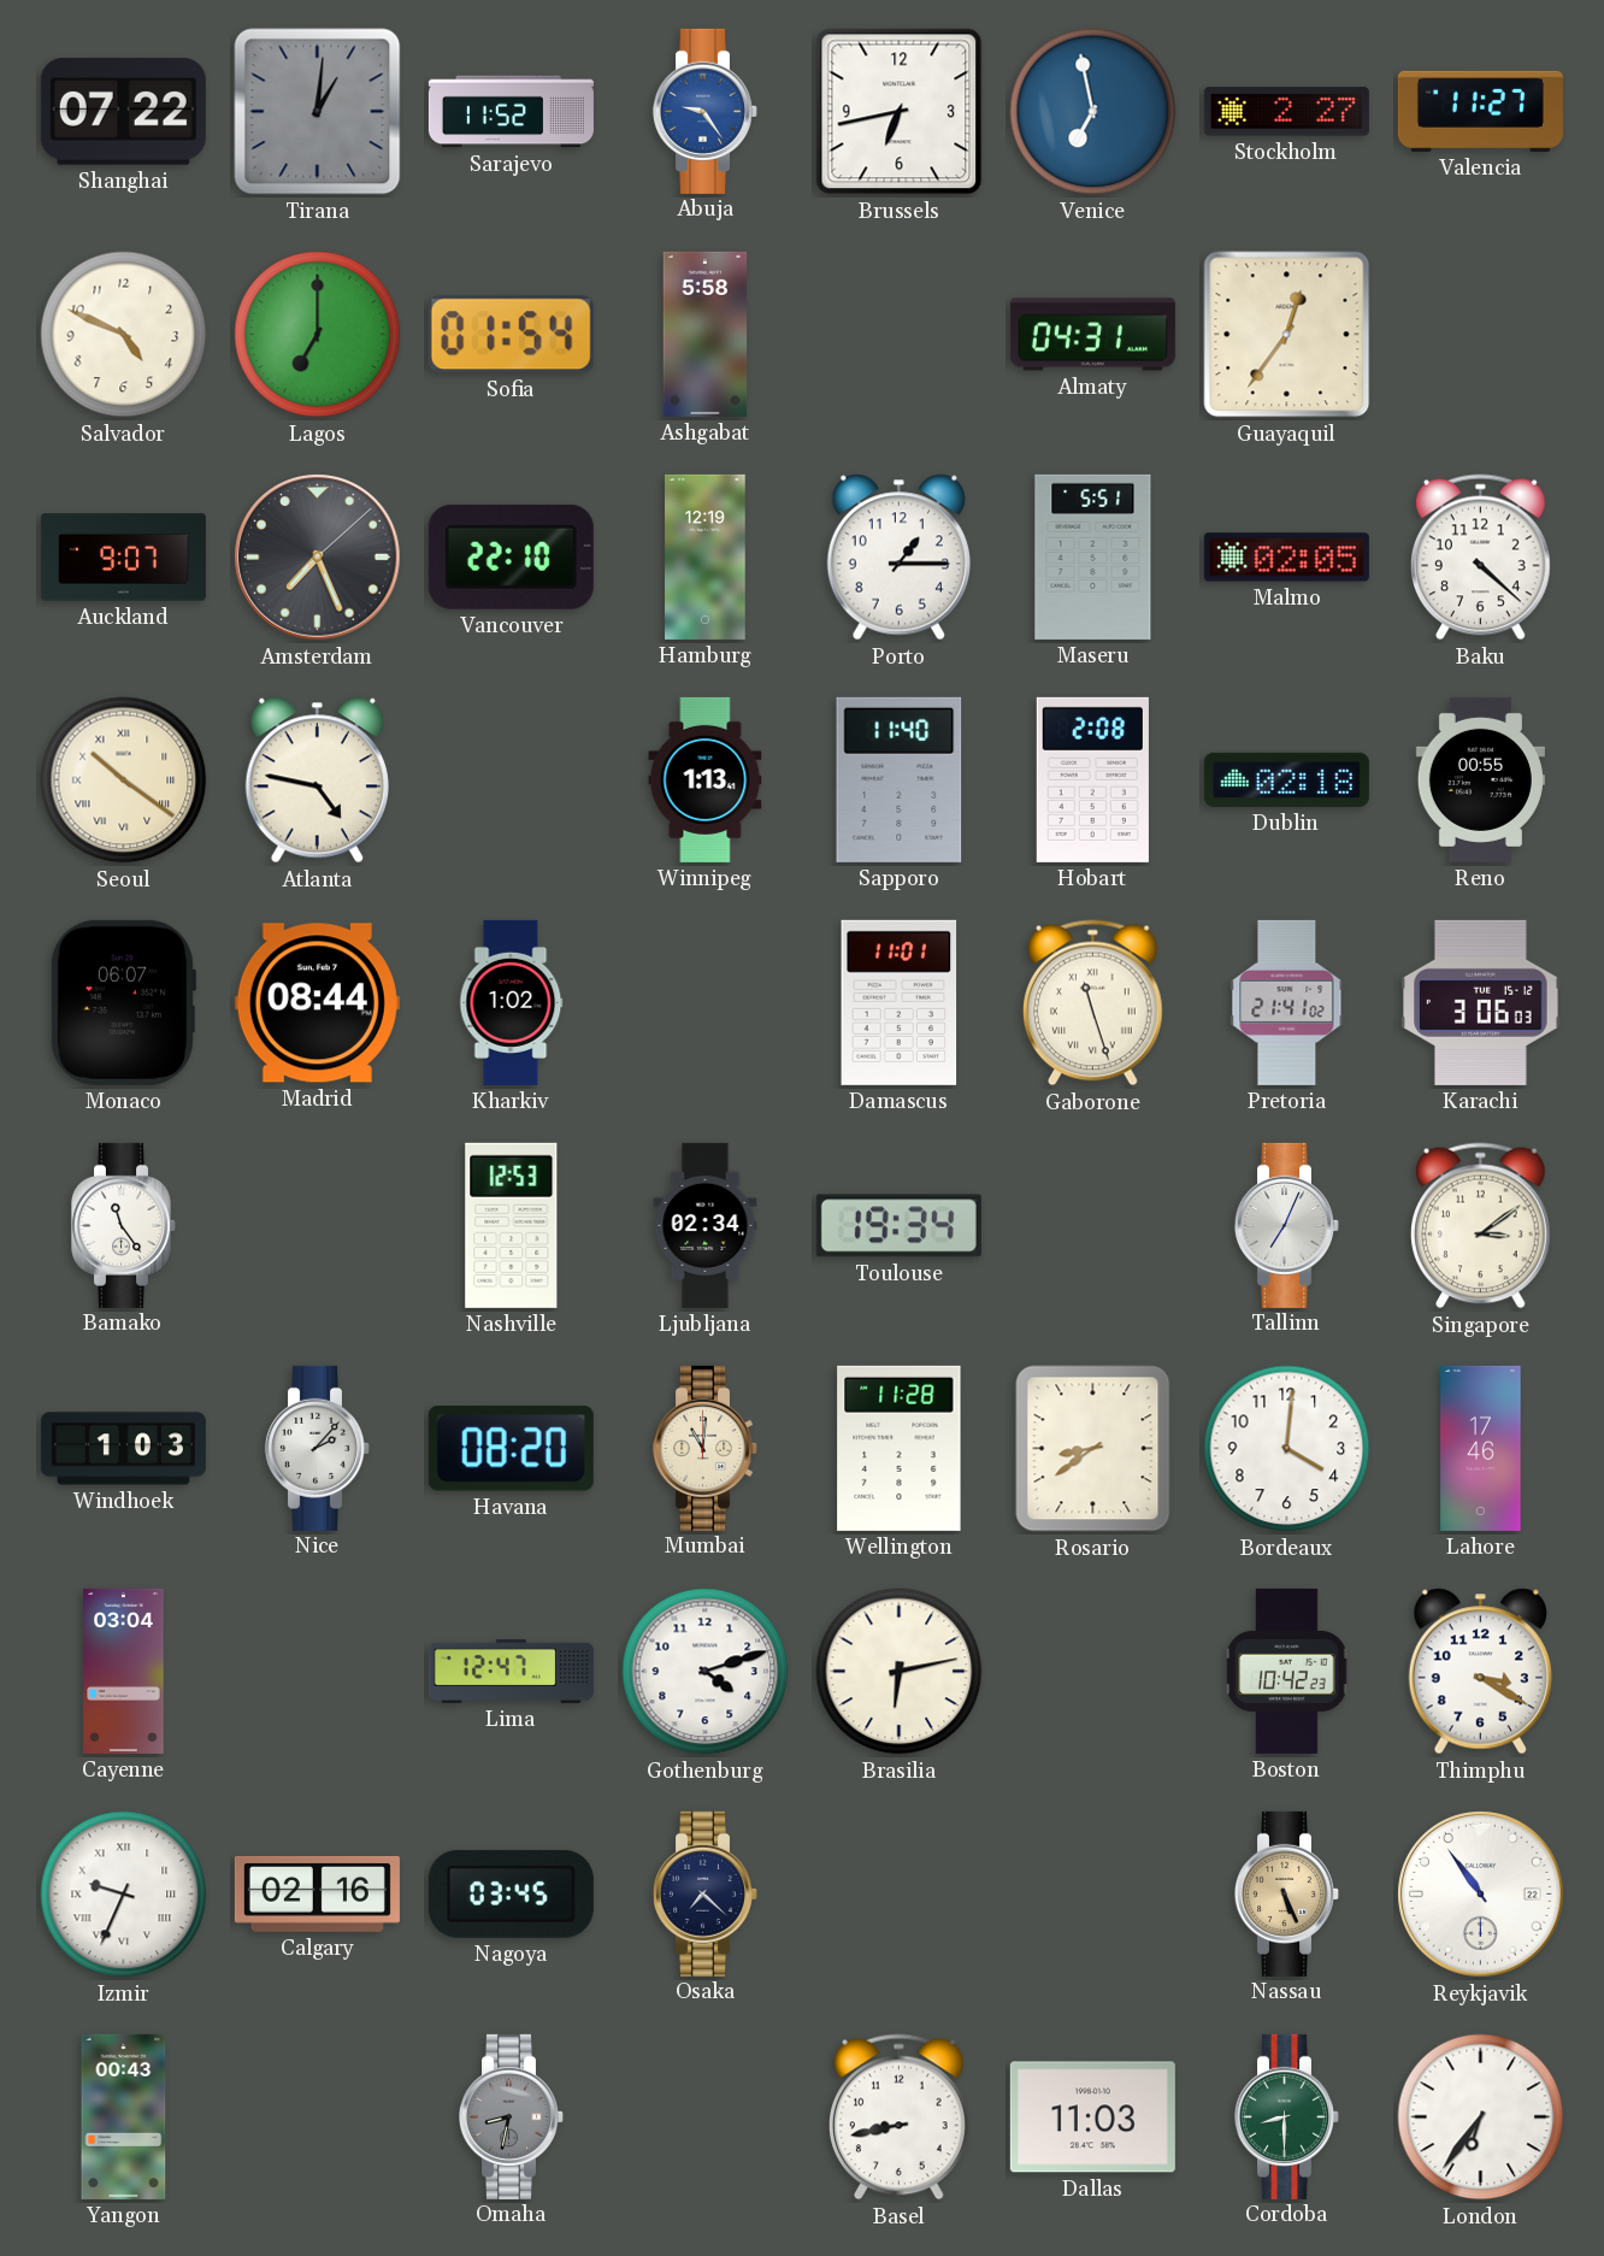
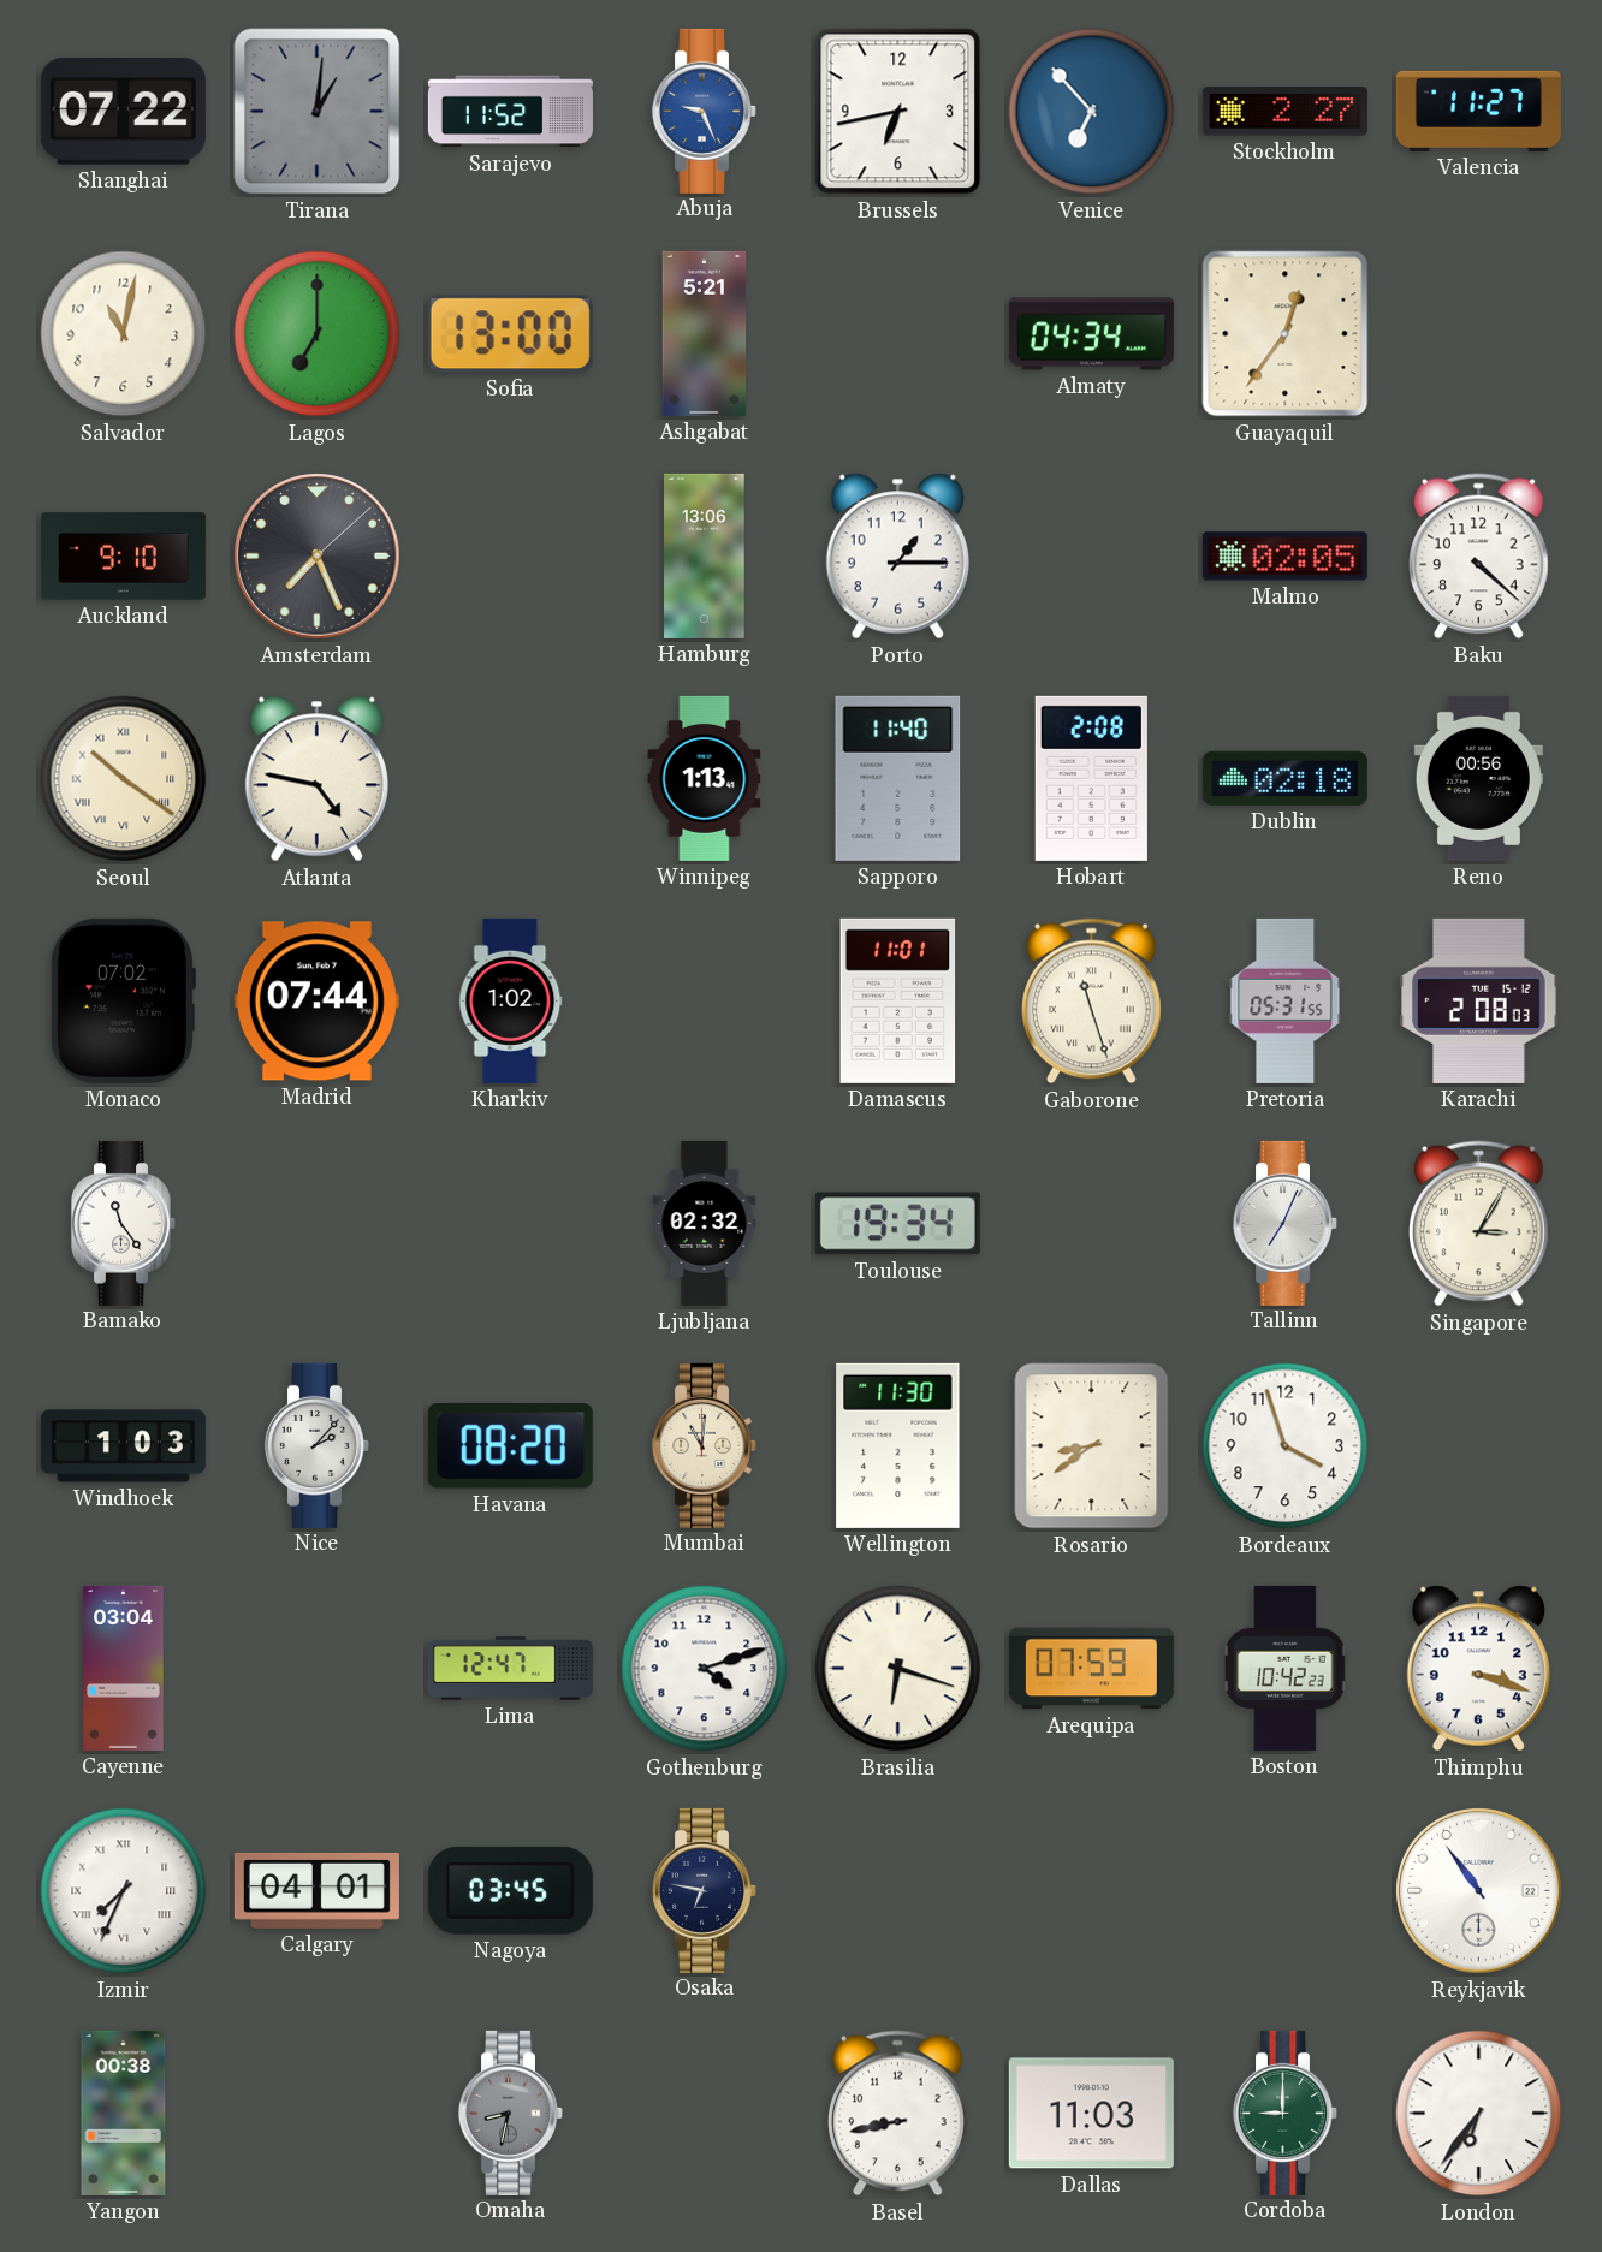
Abuja: 9:24 -> 9:26
Venice: 6:58 -> 6:53
Salvador: 4:49 -> 11:02
Sofia: 01:54 -> 13:00
Ashgabat: 5:58 -> 5:21
Almaty: 04:31 -> 04:34
Auckland: 9:07 -> 9:10
Vancouver: 22:10 -> none
Hamburg: 12:19 -> 13:06
Maseru: 5:51 -> none
Reno: 00:55 -> 00:56
Monaco: 06:07 -> 07:02
Madrid: 08:44 -> 07:44
Pretoria: 21:41 -> 05:31
Karachi: 3:06 -> 2:08
Nashville: 12:53 -> none
Ljubljana: 02:34 -> 02:32
Singapore: 3:09 -> 3:05
Wellington: 11:28 -> 11:30
Bordeaux: 4:01 -> 3:57
Lahore: 17:46 -> none
Brasilia: 6:13 -> 6:18
Arequipa: none -> 07:59
Thimphu: 3:20 -> 3:18
Izmir: 9:34 -> 7:34
Calgary: 02:16 -> 04:01
Osaka: 7:22 -> 6:47
Nassau: 5:26 -> none
Yangon: 00:43 -> 00:38
Cordoba: 8:30 -> 9:00
